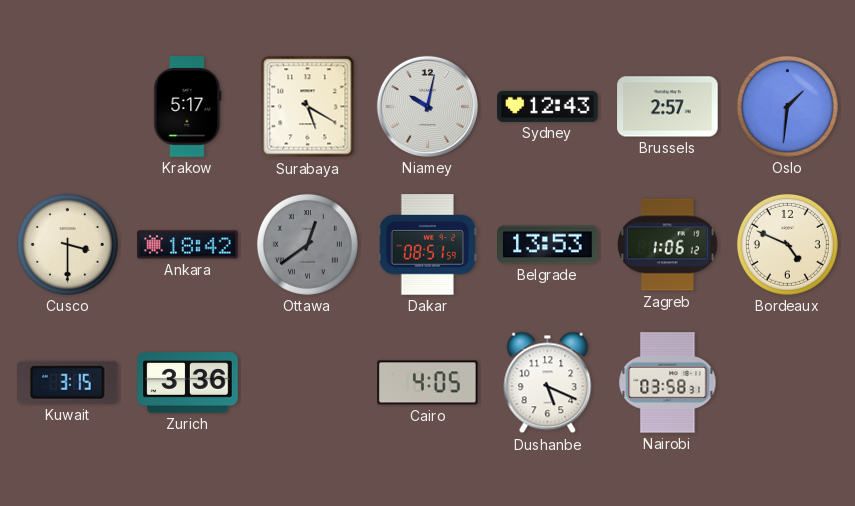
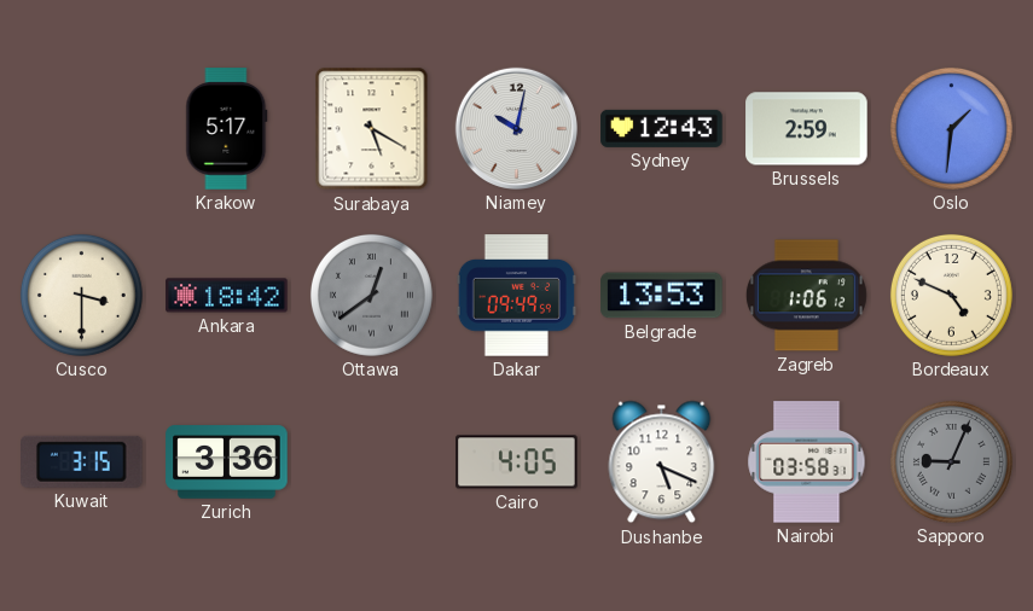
Brussels: 2:57 -> 2:59
Dakar: 08:51 -> 09:49
Sapporo: none -> 9:04
